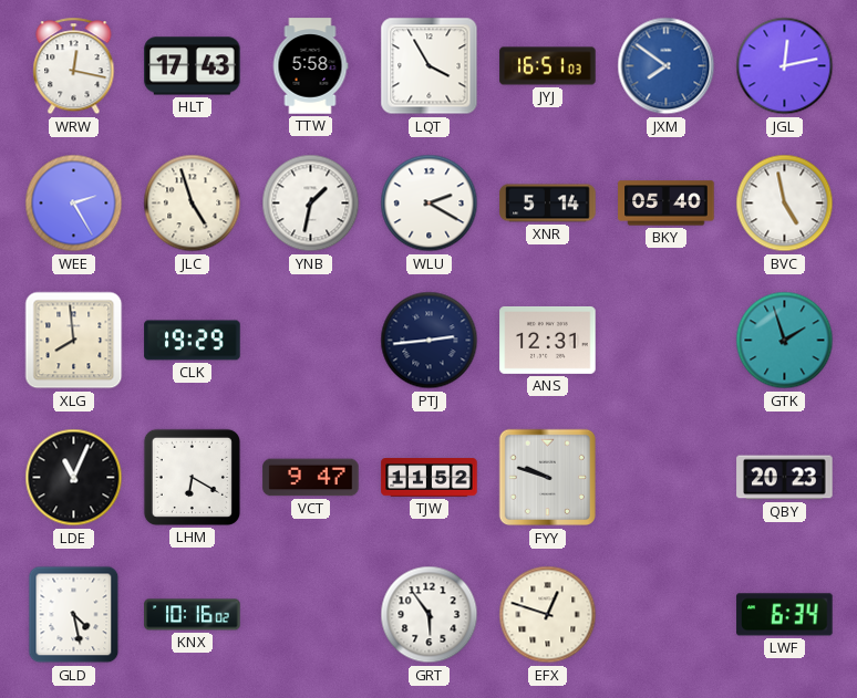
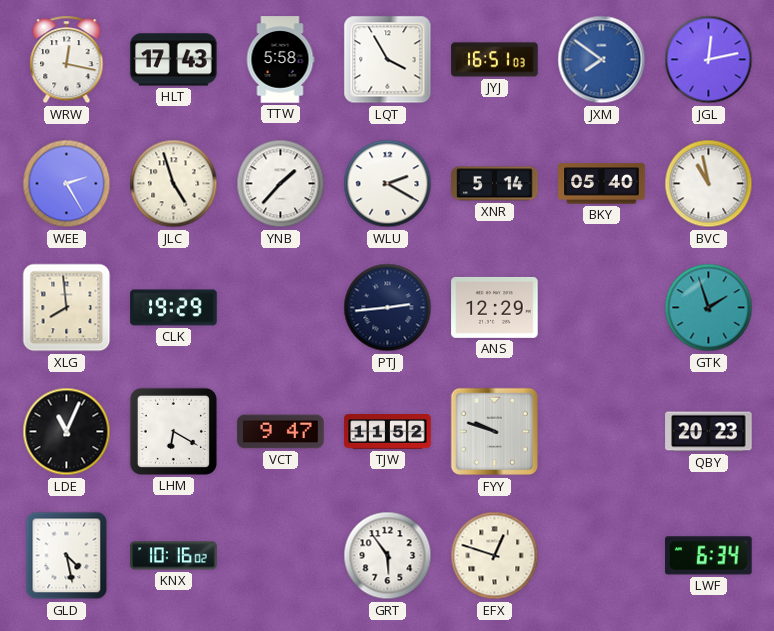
YNB: 1:32 -> 1:37
BVC: 4:58 -> 10:58
ANS: 12:31 -> 12:29
